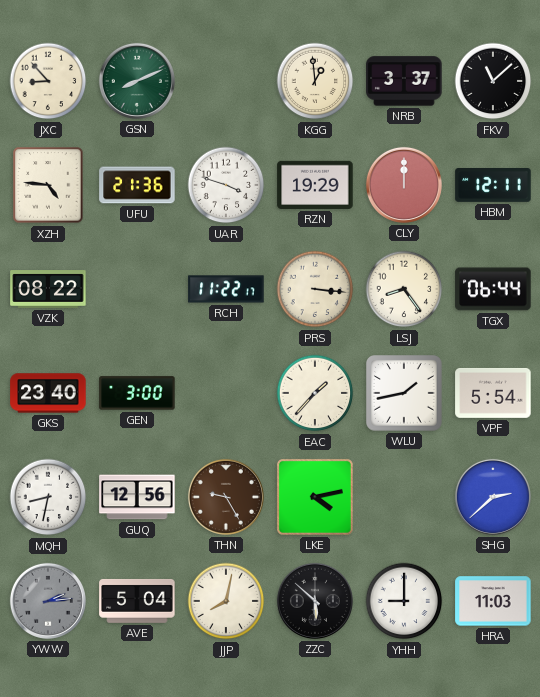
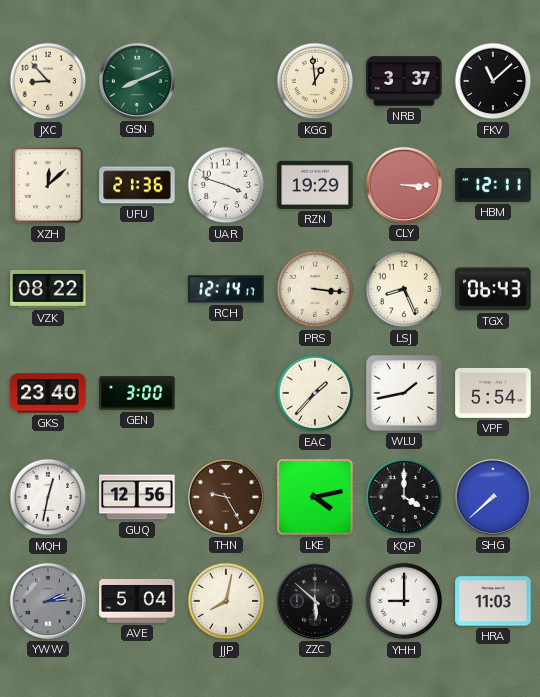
XZH: 4:46 -> 12:08
CLY: 12:00 -> 3:15
RCH: 11:22 -> 12:14
LSJ: 8:24 -> 8:26
TGX: 06:44 -> 06:43
MQH: 8:32 -> 12:32
KQP: none -> 4:00
SHG: 2:38 -> 7:38
